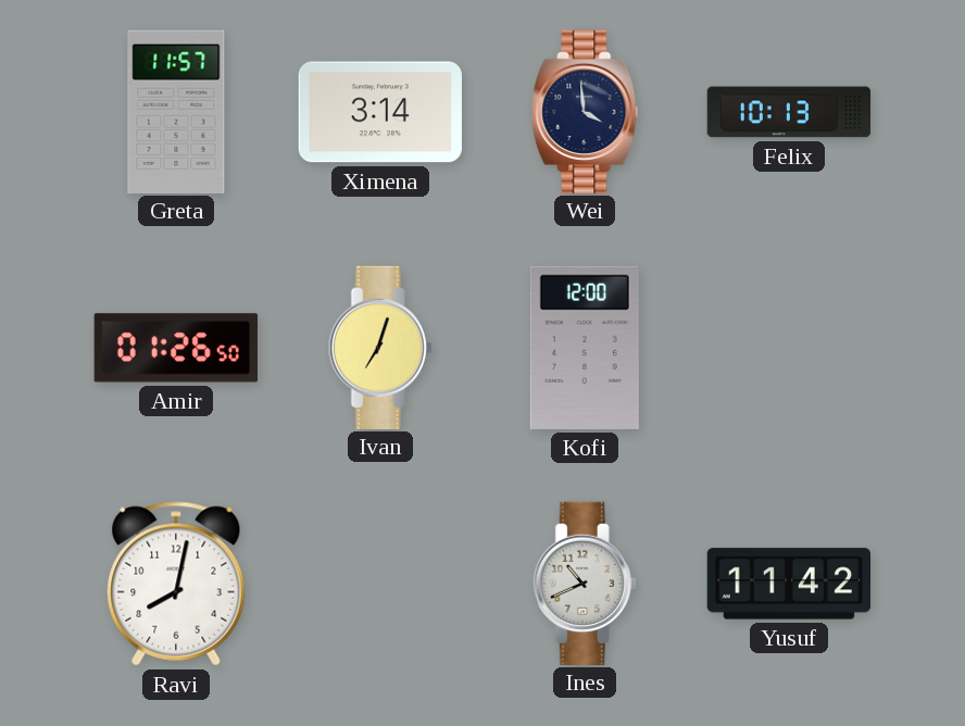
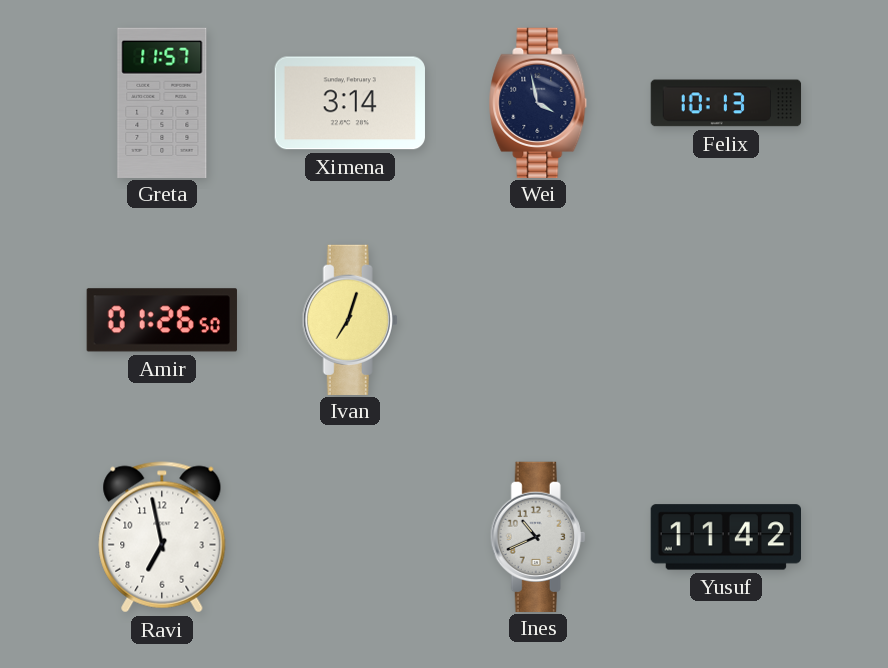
Wei: 3:59 -> 3:58
Kofi: 12:00 -> none
Ravi: 8:02 -> 6:58
